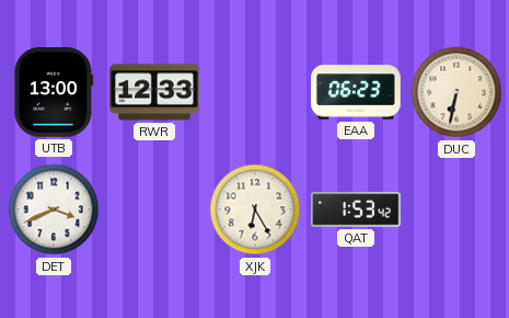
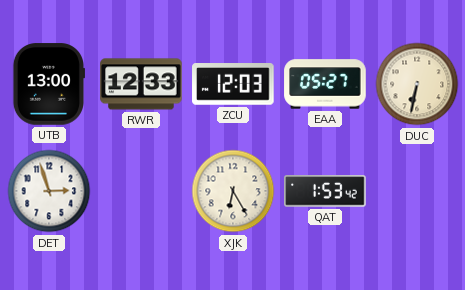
ZCU: none -> 12:03
EAA: 06:23 -> 05:27
DET: 3:41 -> 2:57
